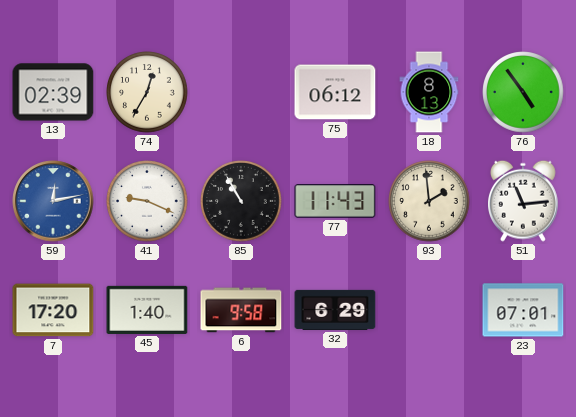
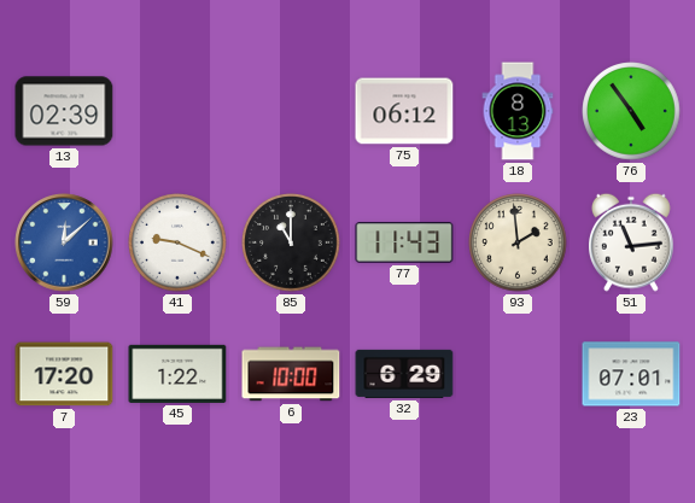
74: 12:35 -> none
59: 12:13 -> 12:08
85: 10:55 -> 11:00
45: 1:40 -> 1:22
6: 9:58 -> 10:00
